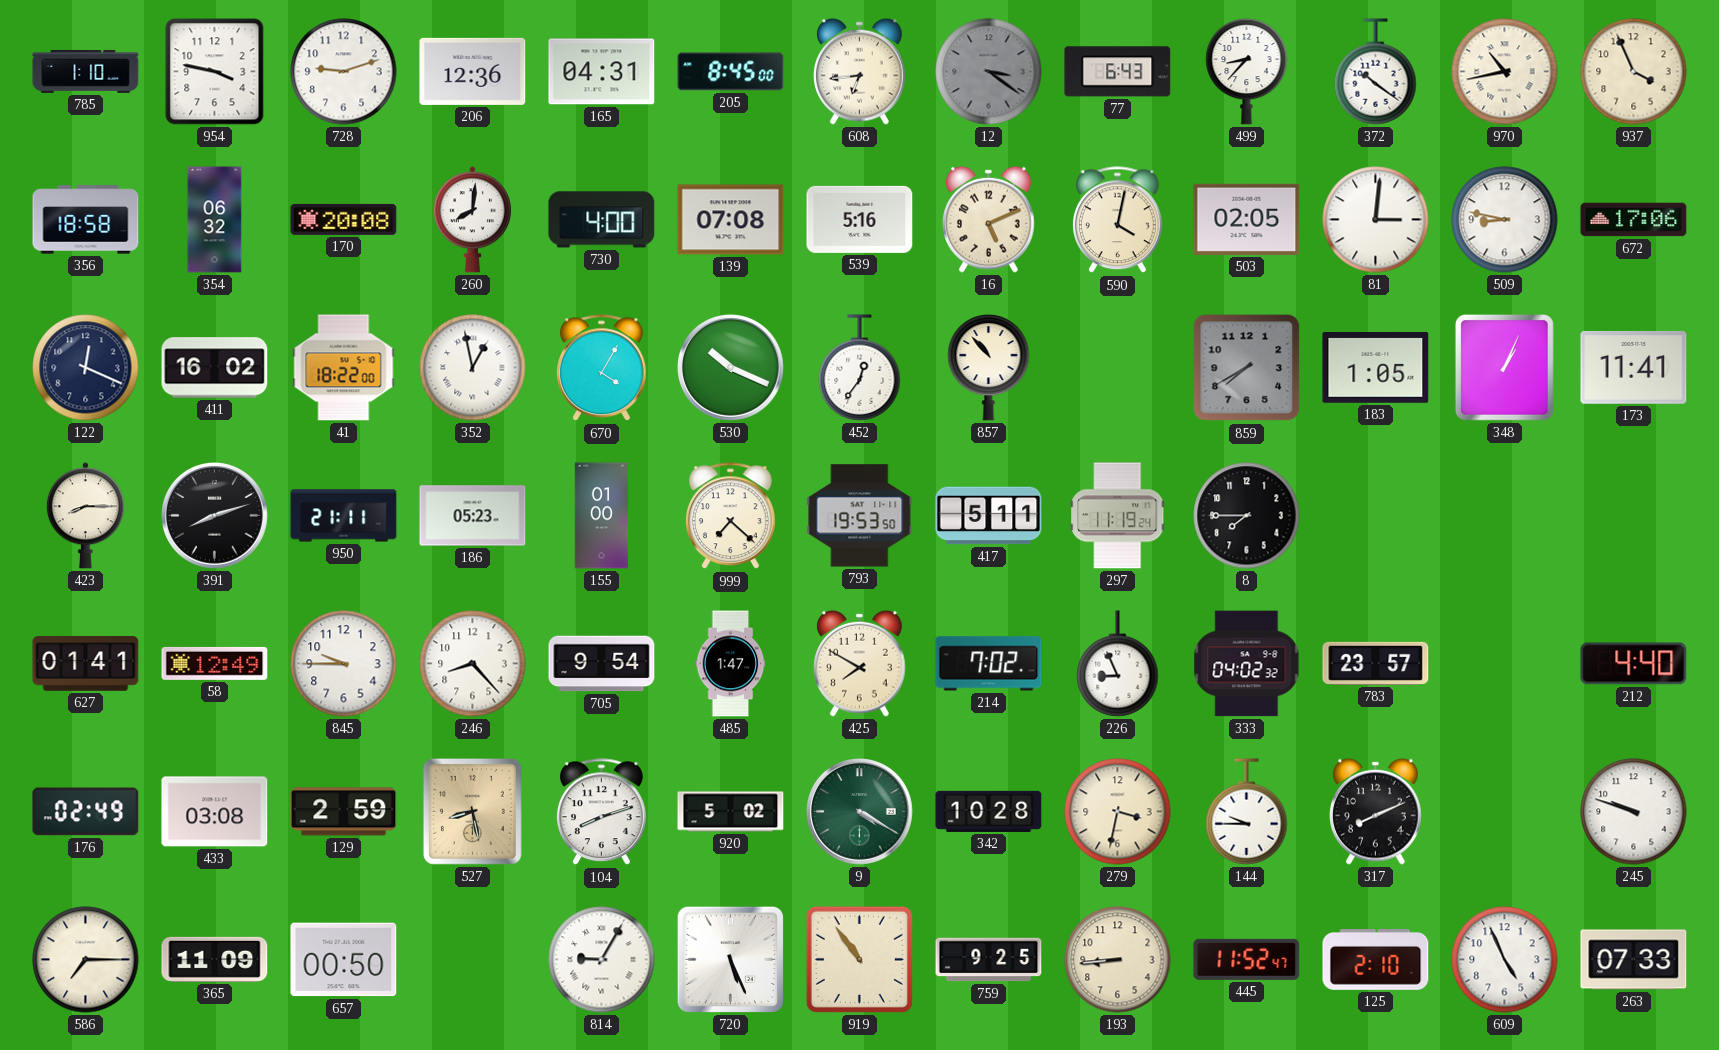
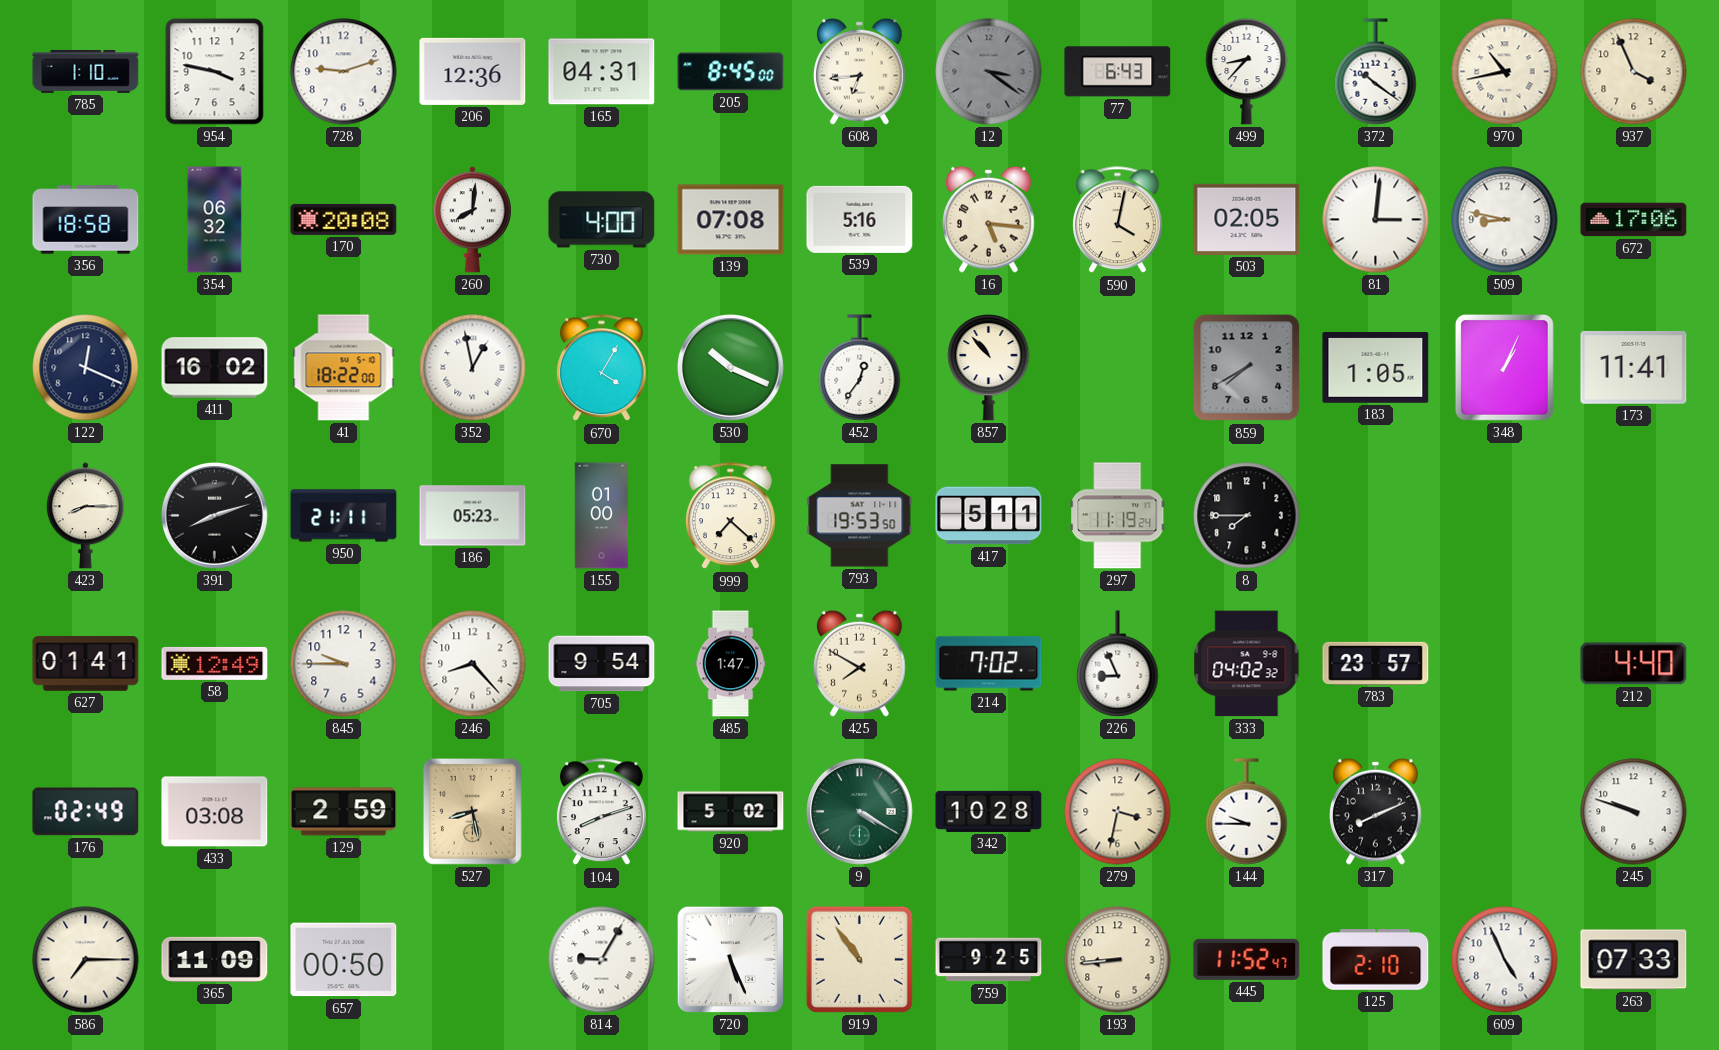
16: 5:11 -> 5:16
